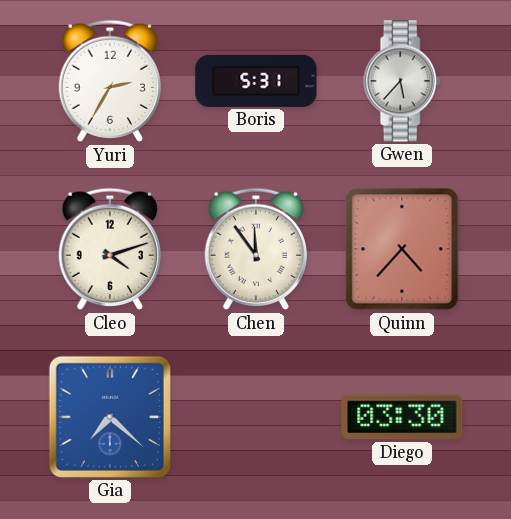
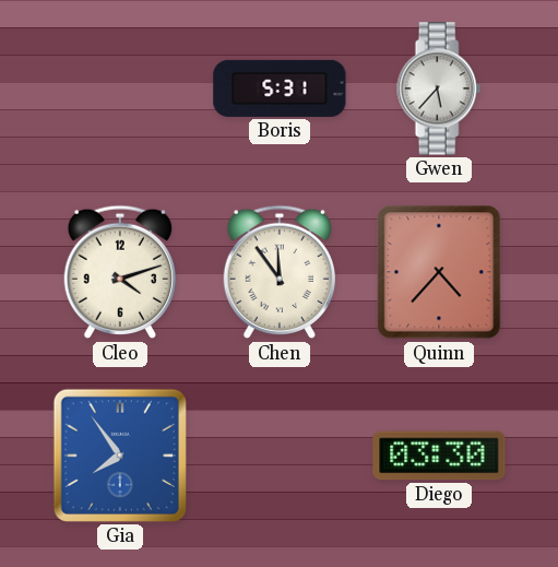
Yuri: 2:35 -> none
Gia: 7:22 -> 7:54
